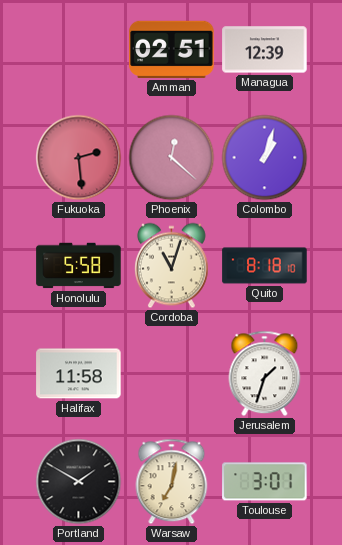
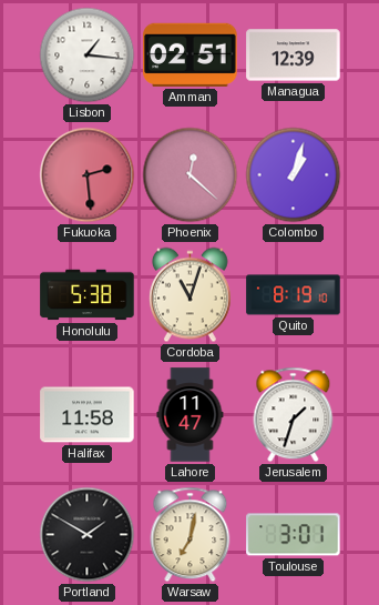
Lisbon: none -> 1:16
Honolulu: 5:58 -> 5:38
Quito: 8:18 -> 8:19
Lahore: none -> 11:47
